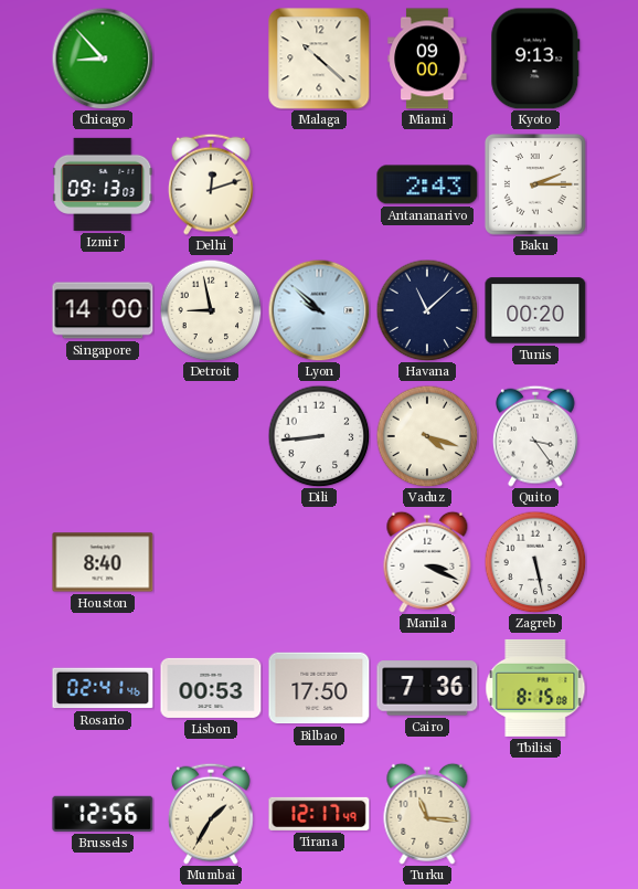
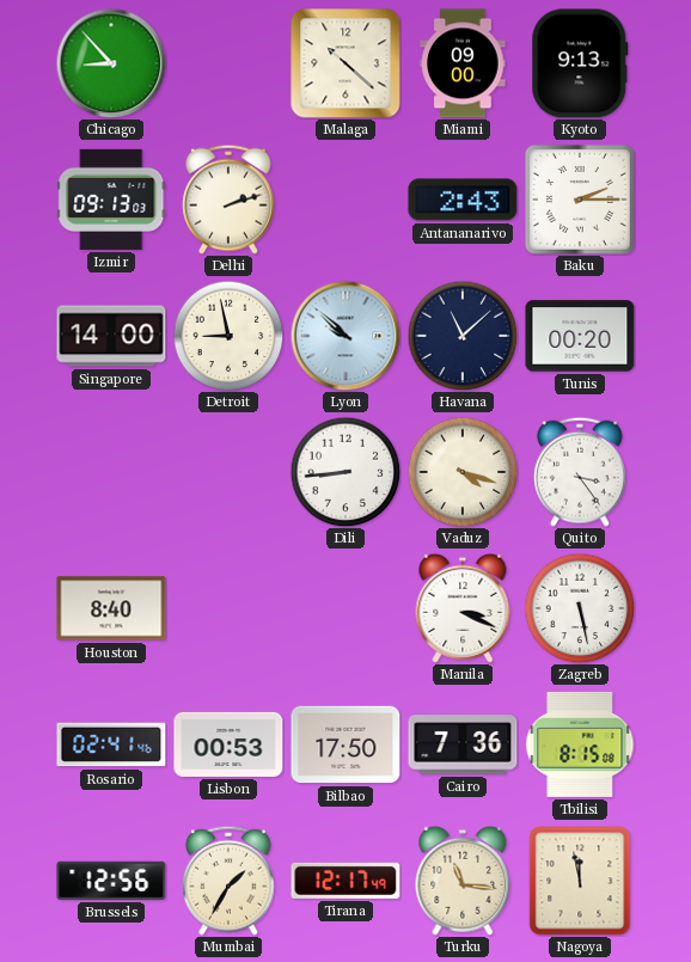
Delhi: 12:12 -> 2:12
Nagoya: none -> 11:58
